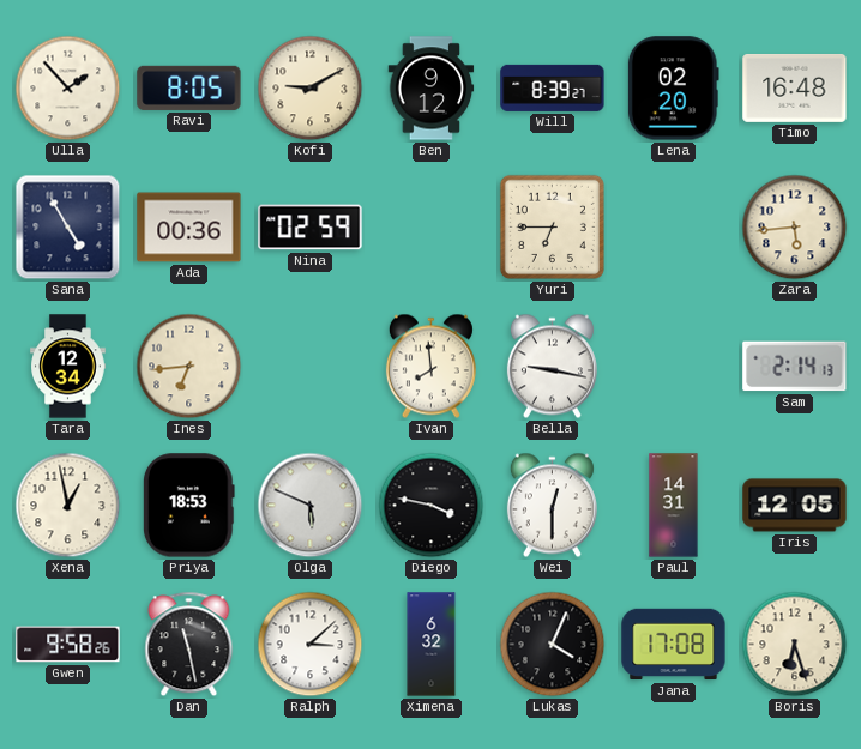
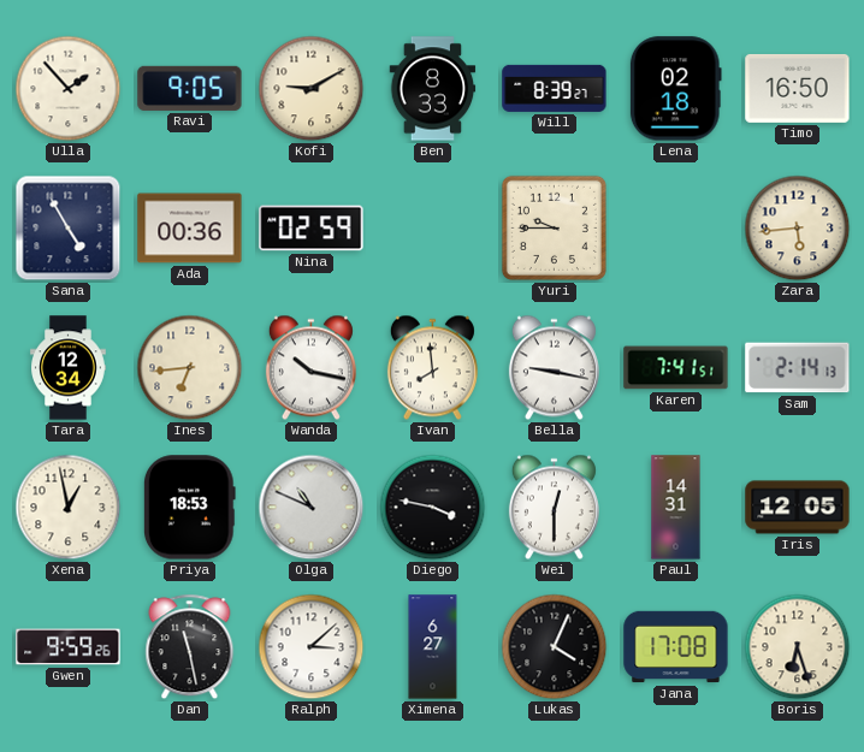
Ravi: 8:05 -> 9:05
Ben: 9:12 -> 8:33
Lena: 02:20 -> 02:18
Timo: 16:48 -> 16:50
Yuri: 6:45 -> 9:45
Wanda: none -> 10:17
Karen: none -> 7:41
Olga: 5:49 -> 10:49
Gwen: 9:58 -> 9:59
Ximena: 6:32 -> 6:27
